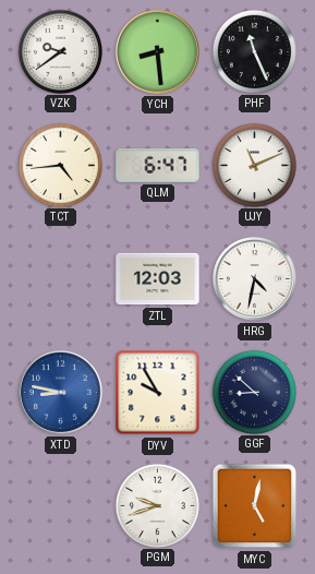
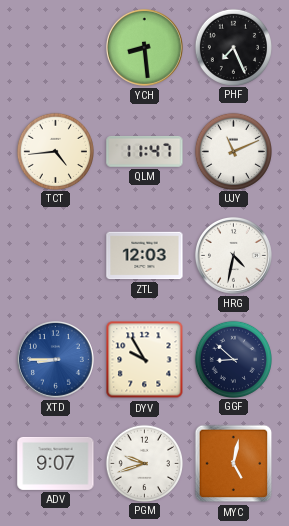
VZK: 9:39 -> none
PHF: 11:26 -> 7:26
QLM: 6:47 -> 11:47
XTD: 8:47 -> 8:45
ADV: none -> 9:07
